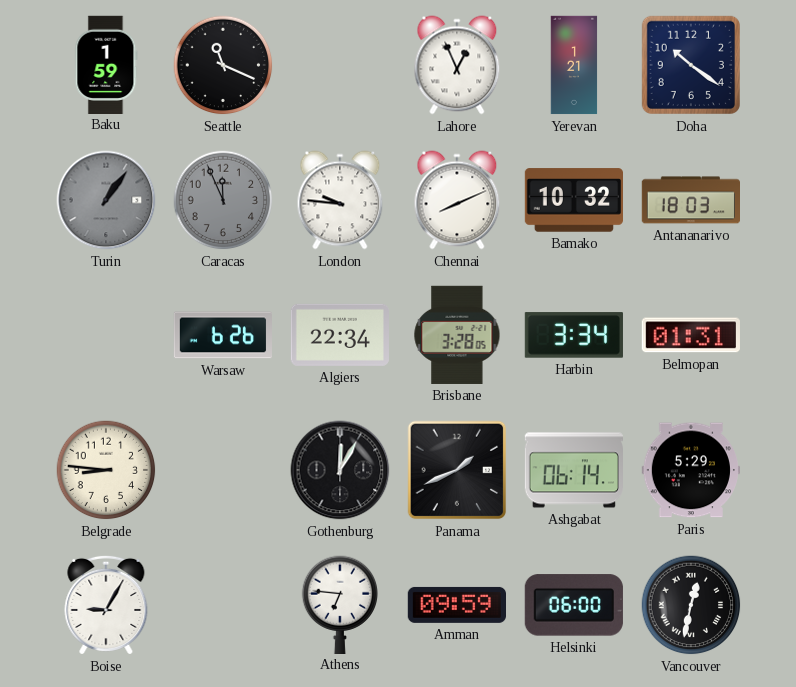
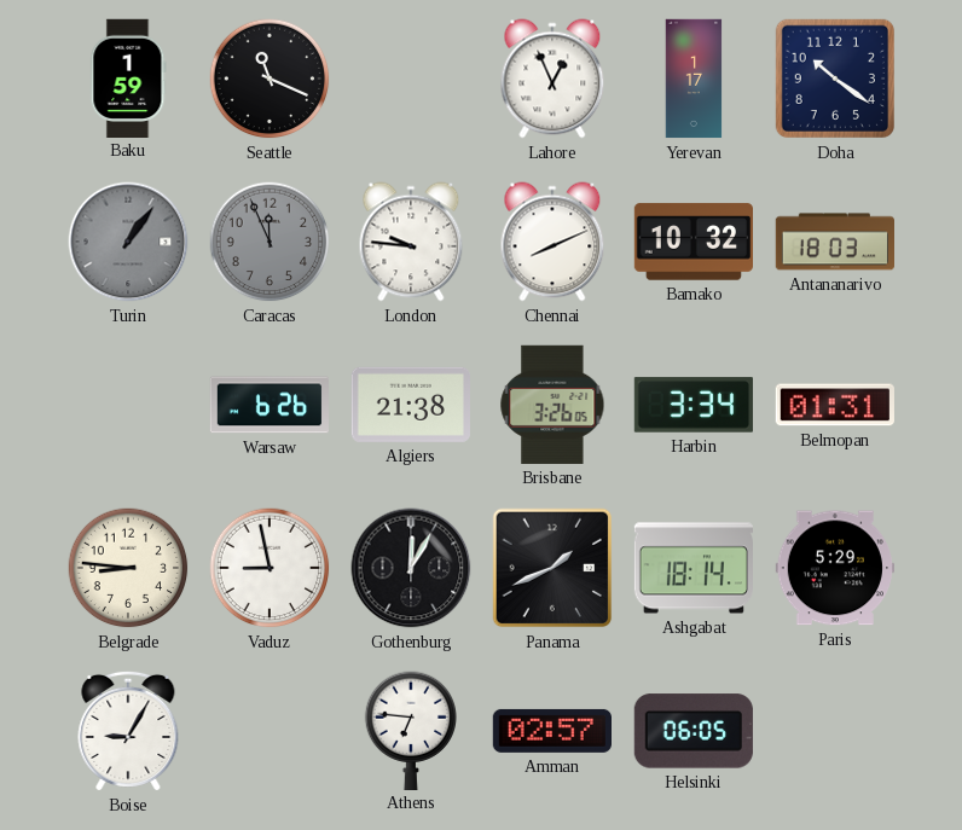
Yerevan: 1:21 -> 1:17
Algiers: 22:34 -> 21:38
Brisbane: 3:28 -> 3:26
Vaduz: none -> 8:58
Ashgabat: 06:14 -> 18:14
Amman: 09:59 -> 02:57
Helsinki: 06:00 -> 06:05
Vancouver: 12:32 -> none
